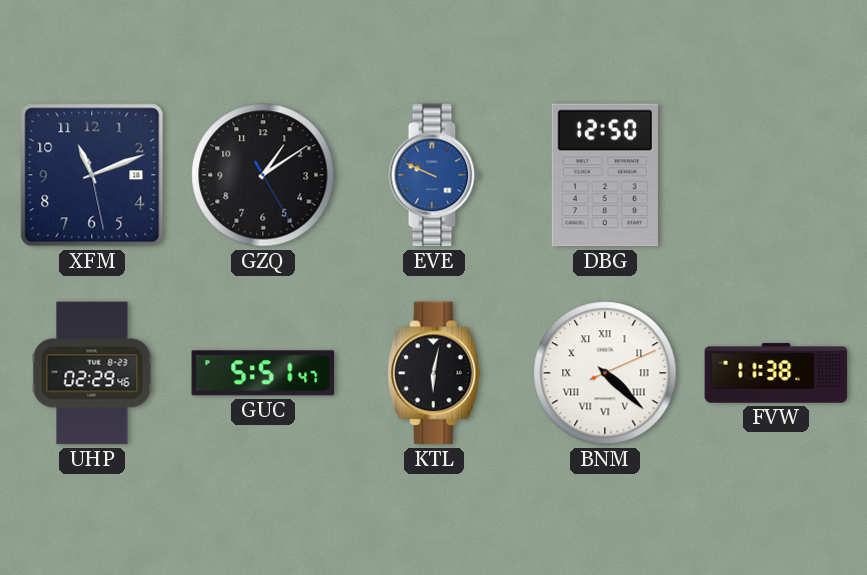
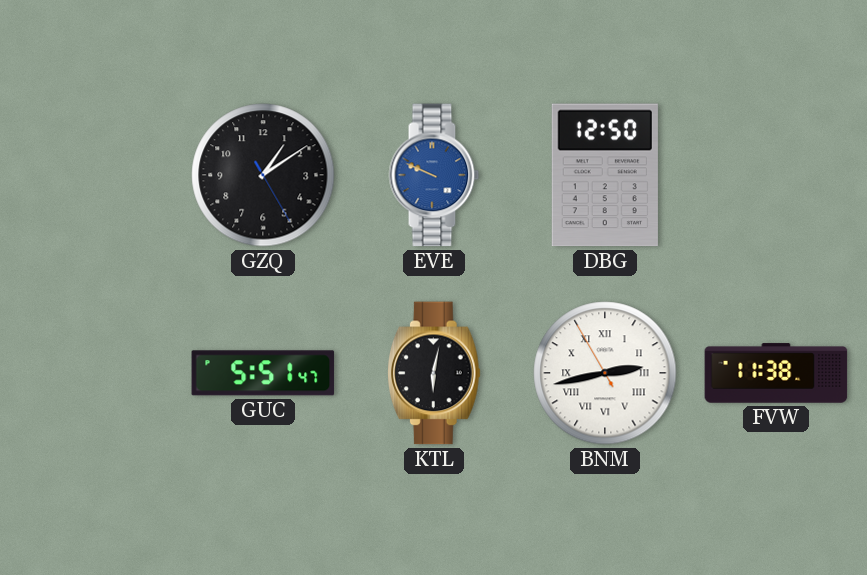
XFM: 11:11 -> none
UHP: 02:29 -> none
BNM: 4:22 -> 2:42
